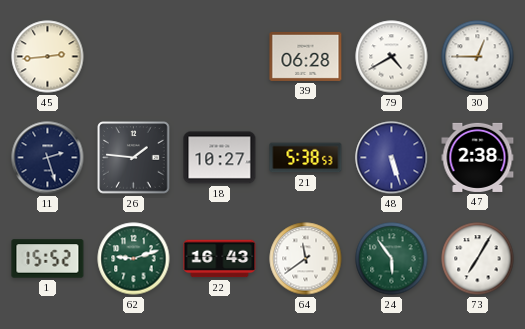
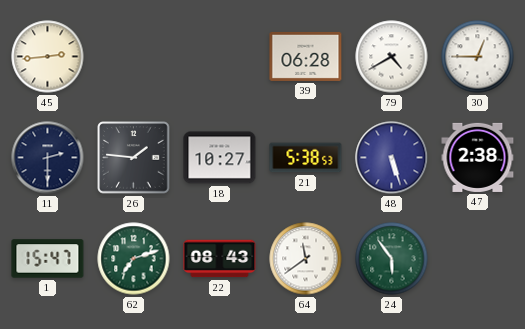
11: 2:27 -> 2:30
1: 15:52 -> 15:47
62: 9:12 -> 7:12
22: 16:43 -> 08:43
73: 7:05 -> none
